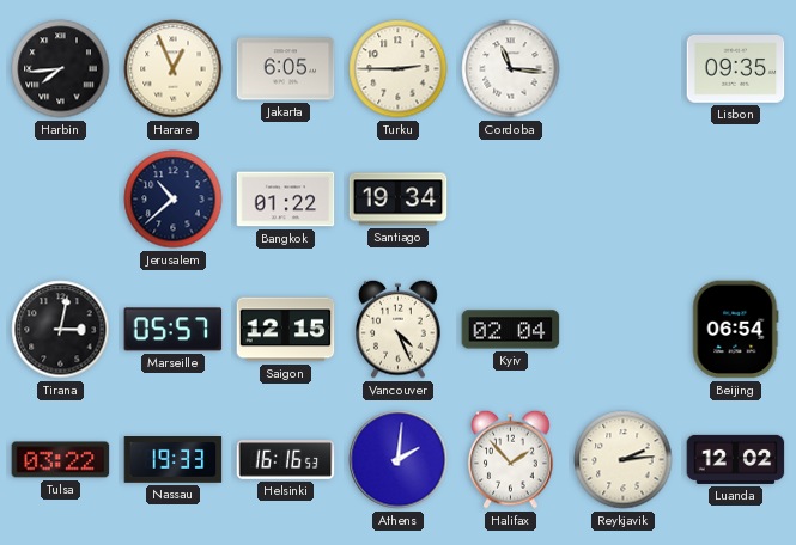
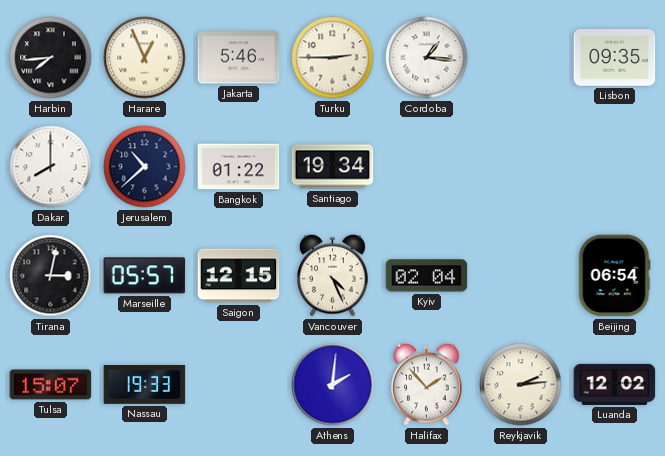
Jakarta: 6:05 -> 5:46
Cordoba: 11:16 -> 1:16
Dakar: none -> 8:00
Tulsa: 03:22 -> 15:07
Helsinki: 16:16 -> none
